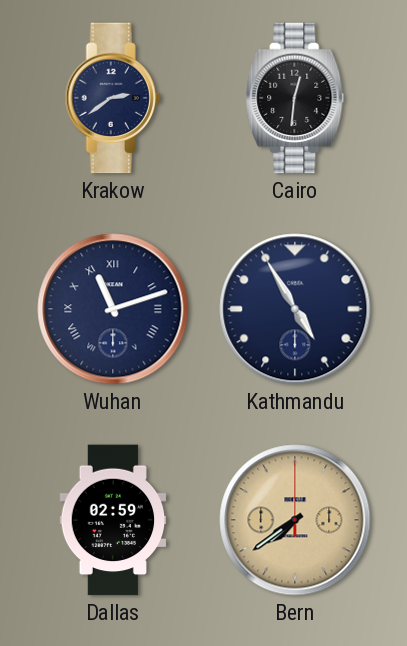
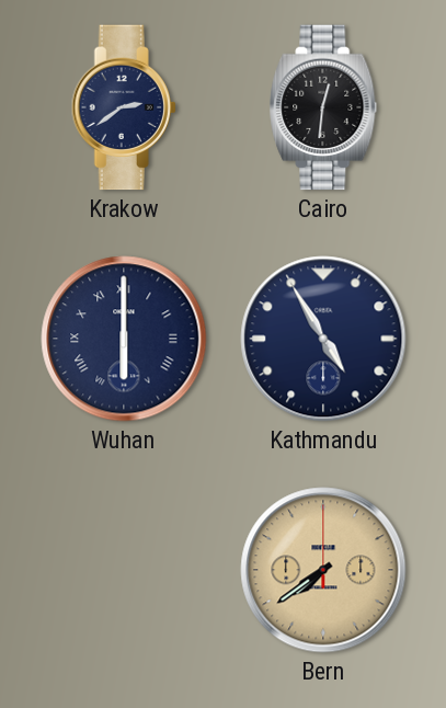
Wuhan: 11:12 -> 6:00
Dallas: 02:59 -> none
